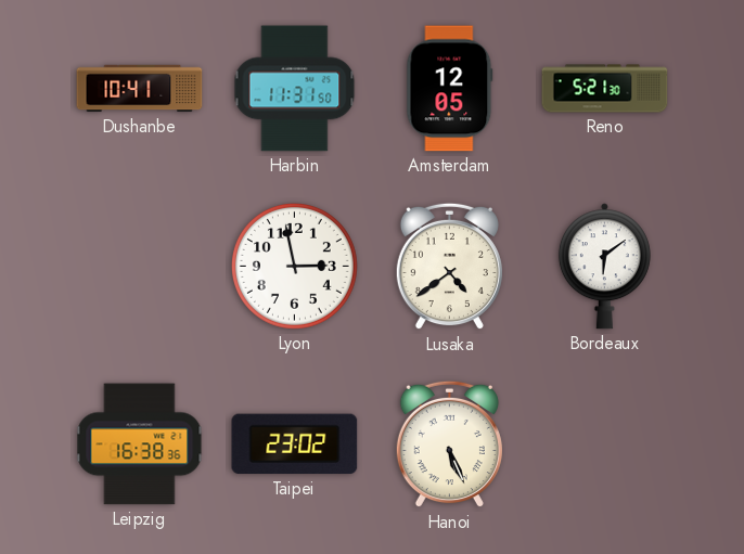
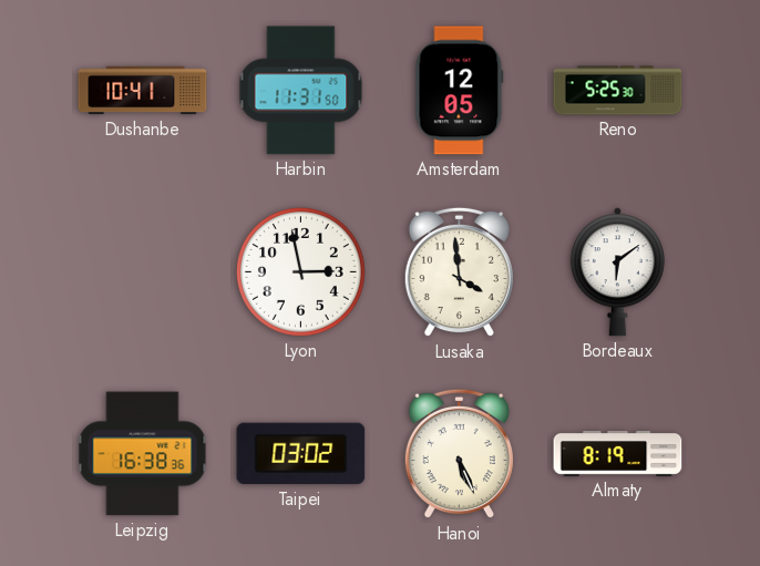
Reno: 5:21 -> 5:25
Lusaka: 4:39 -> 3:59
Taipei: 23:02 -> 03:02
Almaty: none -> 8:19
